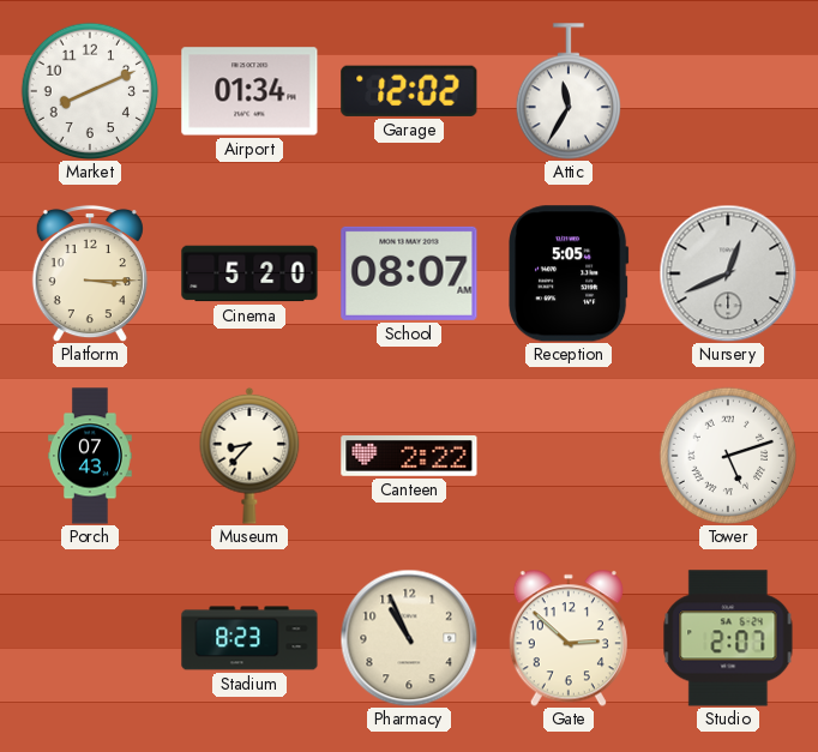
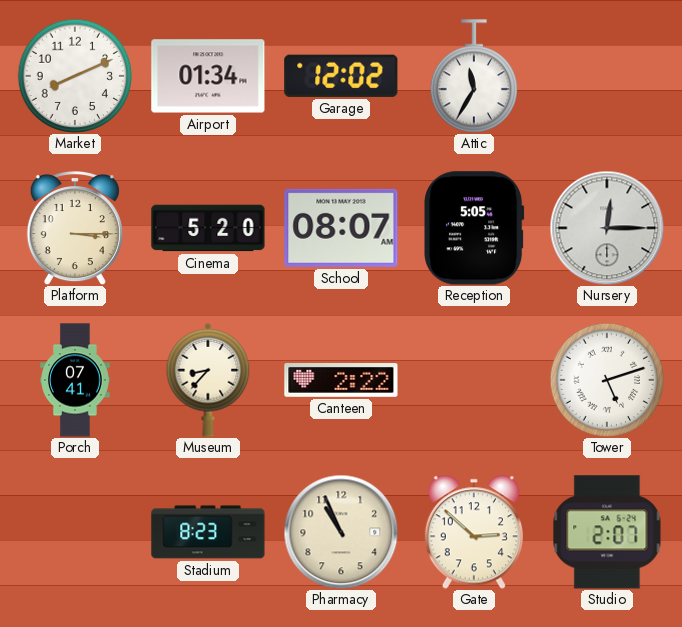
Nursery: 12:41 -> 12:15
Porch: 07:43 -> 07:41
